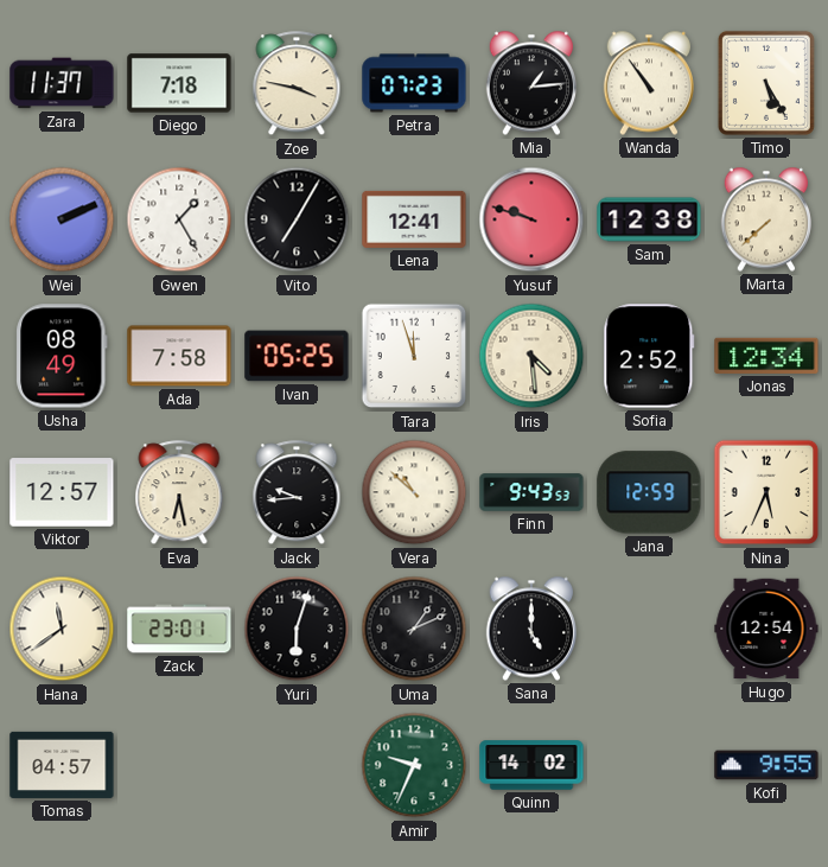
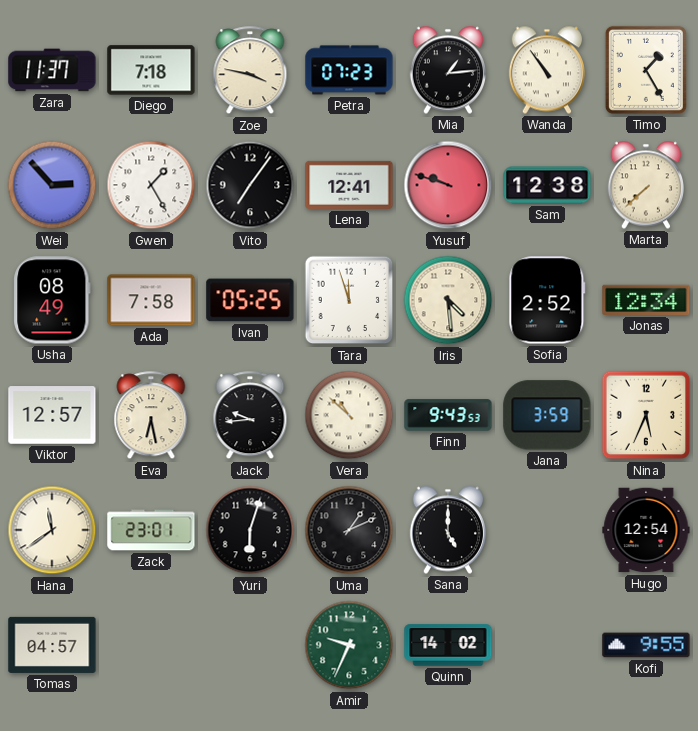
Timo: 5:25 -> 1:25
Wei: 2:11 -> 2:53
Vito: 7:05 -> 7:06
Jana: 12:59 -> 3:59
